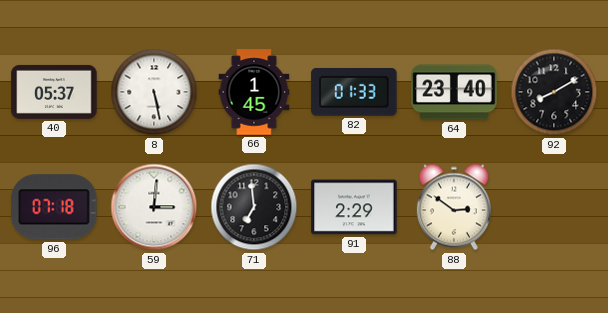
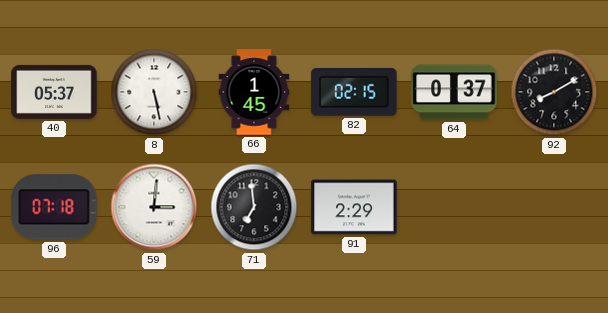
82: 01:33 -> 02:15
64: 23:40 -> 0:37
88: 2:51 -> none
